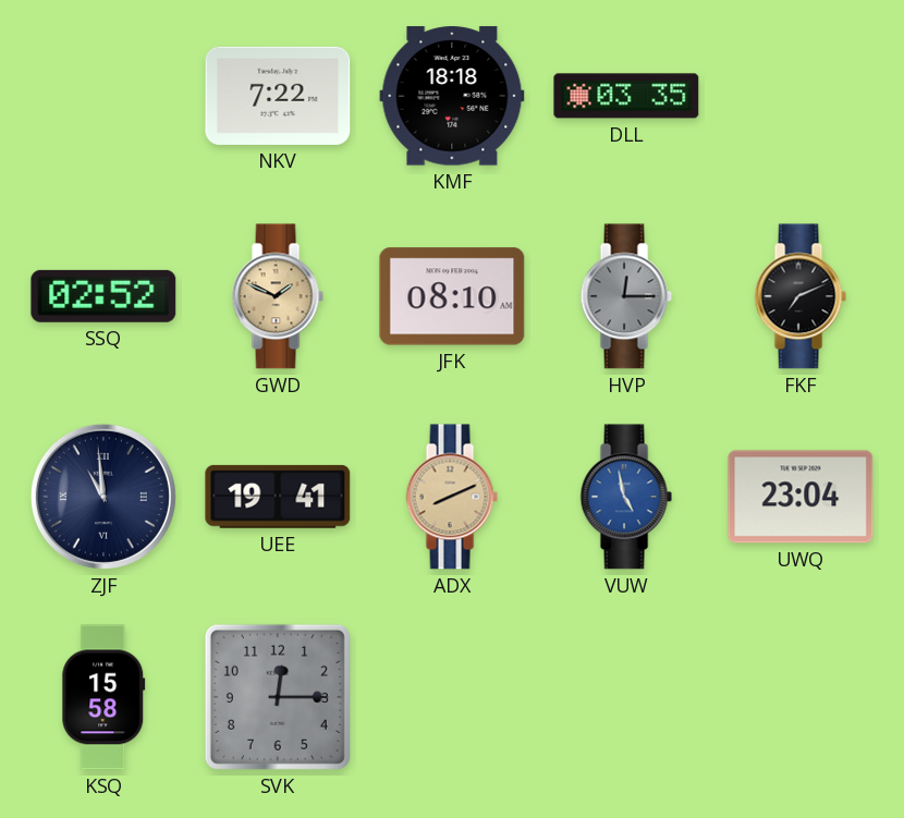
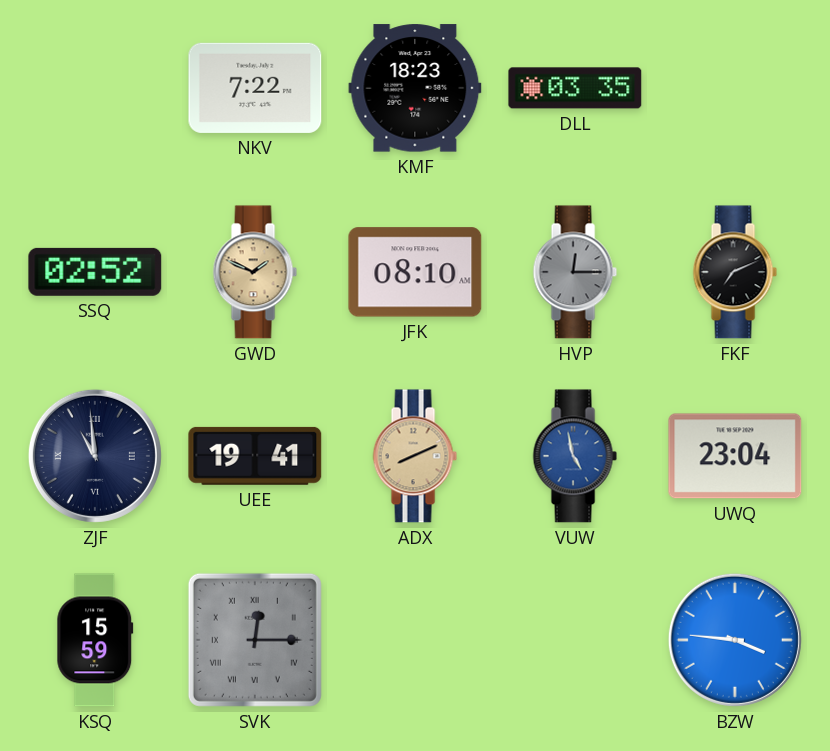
KMF: 18:18 -> 18:23
KSQ: 15:58 -> 15:59
SVK numerals: Arabic -> Roman
BZW: none -> 3:46
